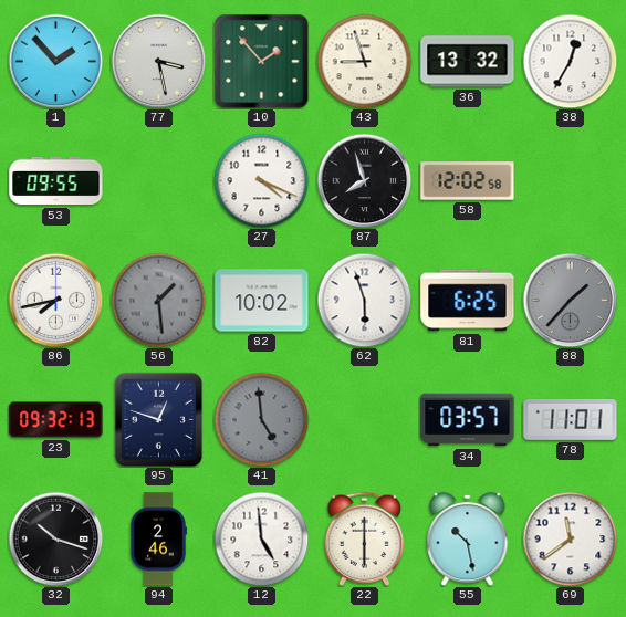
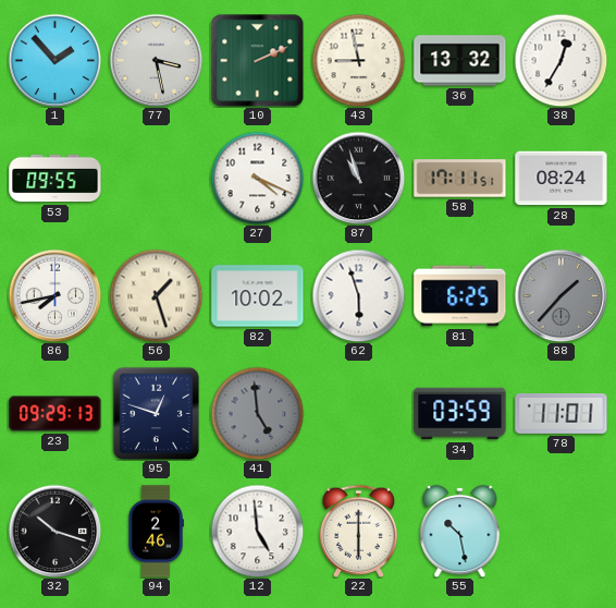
10: 1:53 -> 2:11
43: 8:57 -> 8:58
87: 7:57 -> 10:57
58: 12:02 -> 17:11
28: none -> 08:24
56: 1:29 -> 1:27
56 dial: grey -> cream
23: 09:32 -> 09:29
34: 03:57 -> 03:59
69: 11:39 -> none
